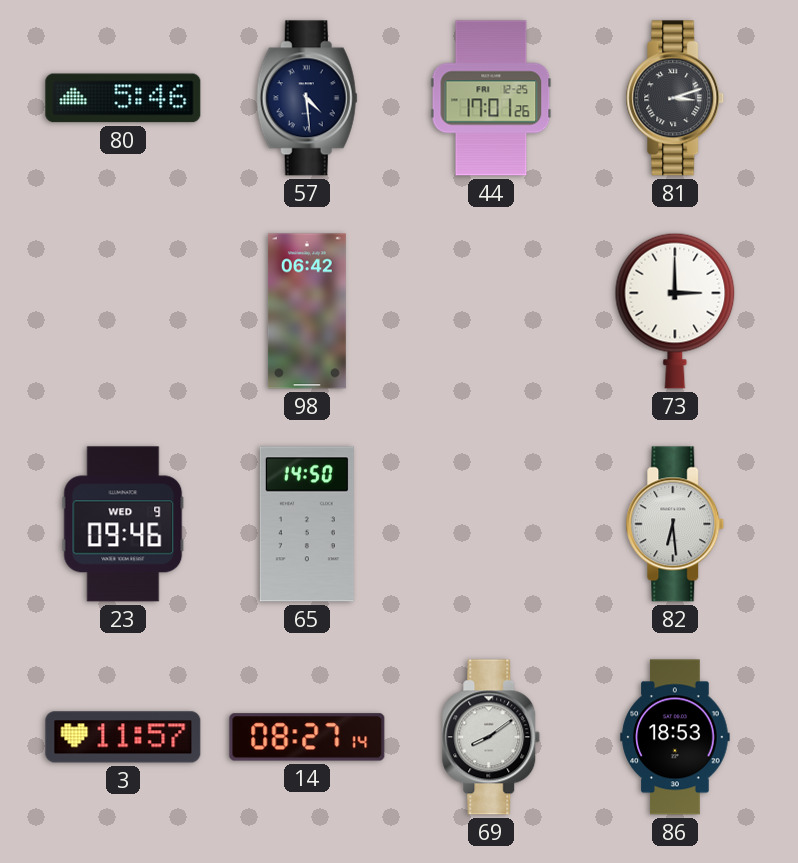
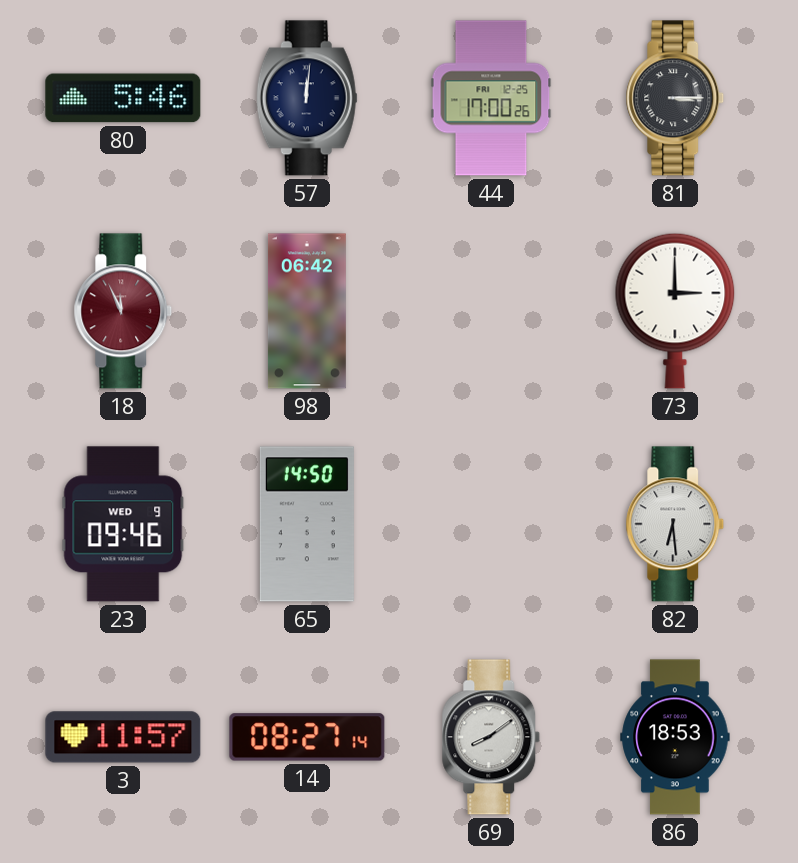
57: 4:29 -> 12:01
44: 17:01 -> 17:00
81: 3:12 -> 3:15
18: none -> 11:56
